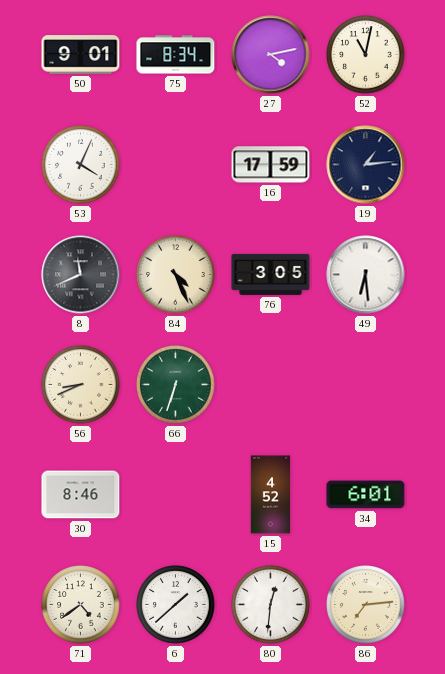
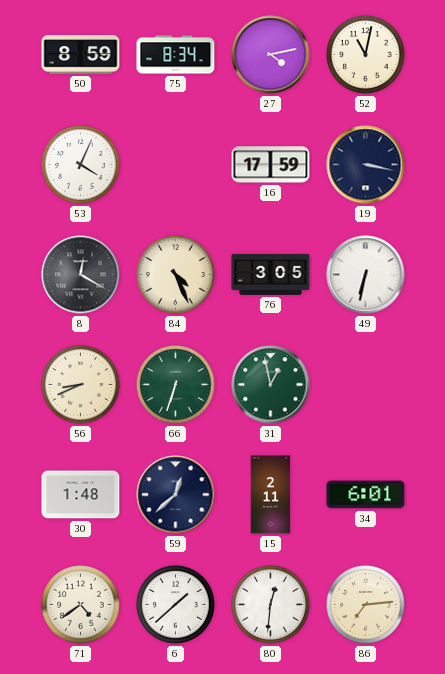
50: 9:01 -> 8:59
19: 1:14 -> 3:17
8: 11:41 -> 12:20
49: 6:29 -> 6:32
31: none -> 12:58
30: 8:46 -> 1:48
59: none -> 12:38
15: 4:52 -> 2:11
